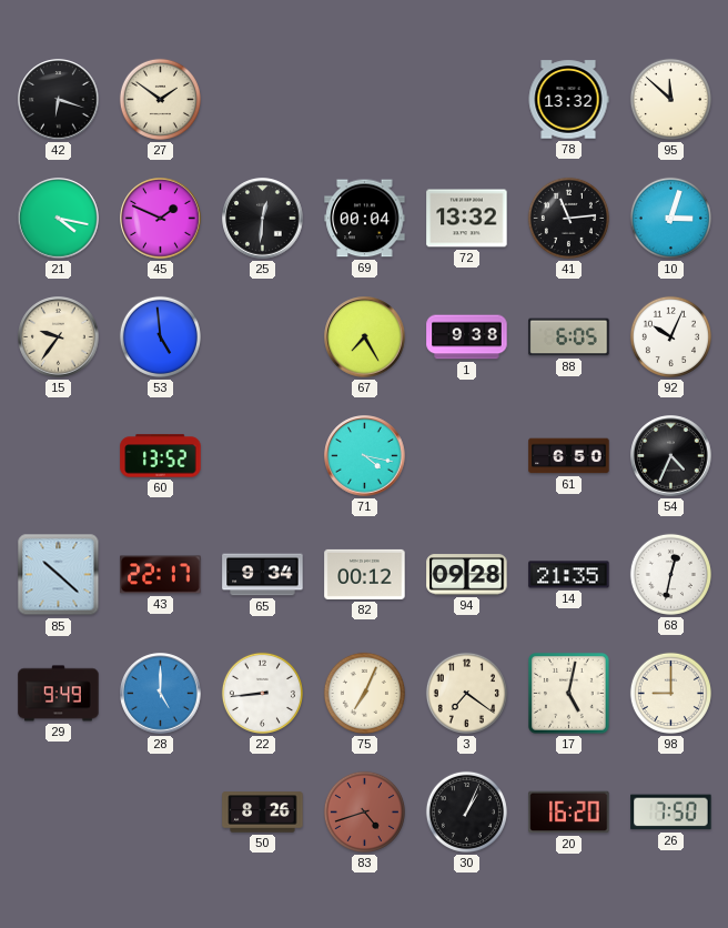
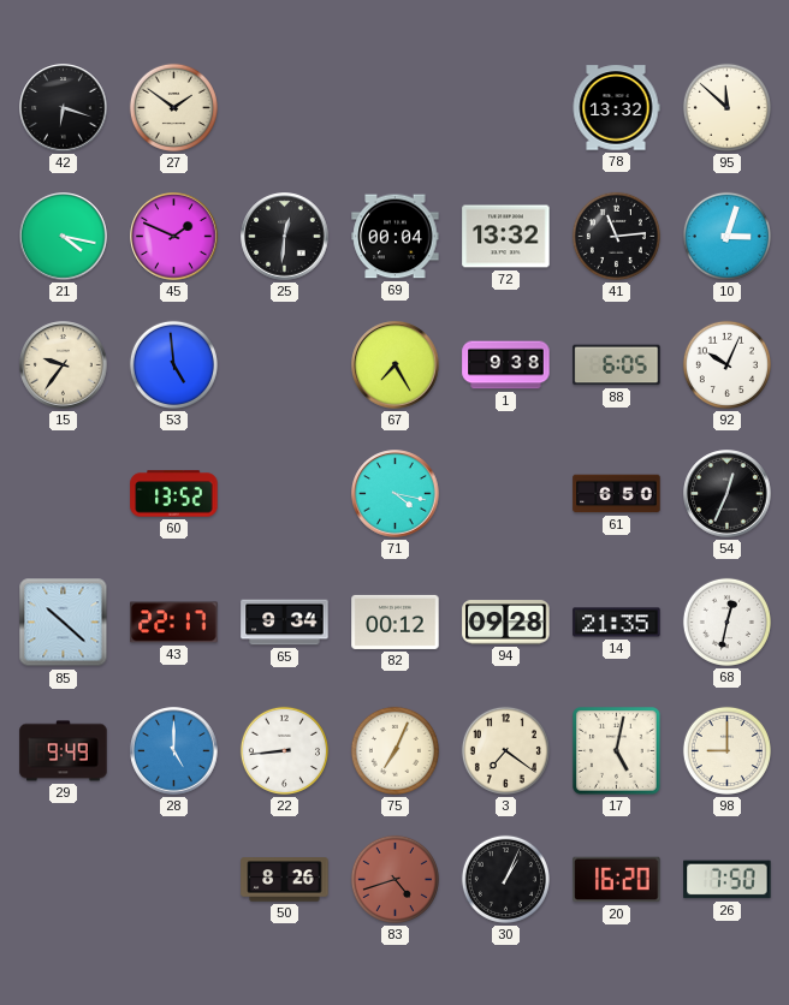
54: 4:34 -> 12:34
